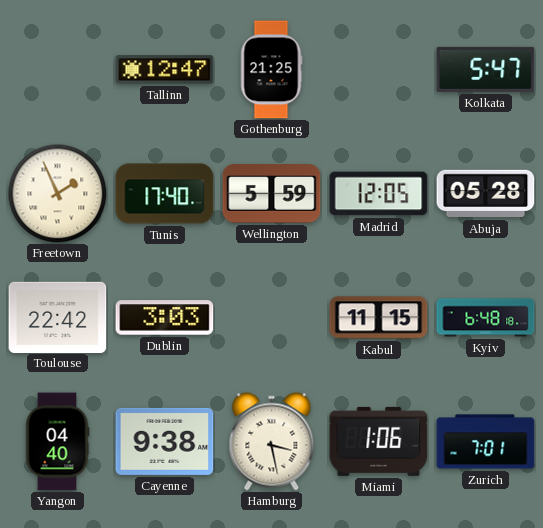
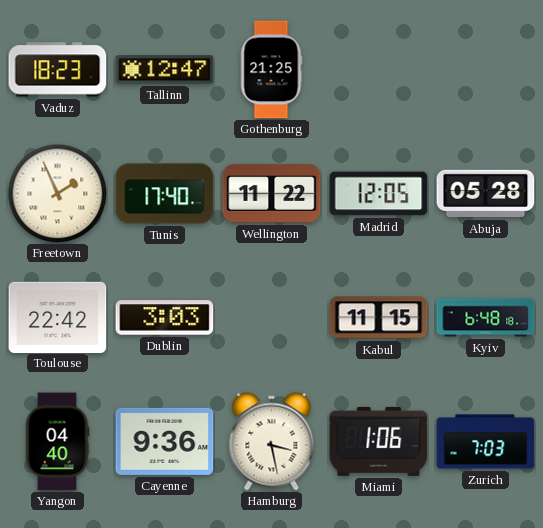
Vaduz: none -> 18:23
Kolkata: 5:47 -> none
Wellington: 5:59 -> 11:22
Cayenne: 9:38 -> 9:36
Zurich: 7:01 -> 7:03
